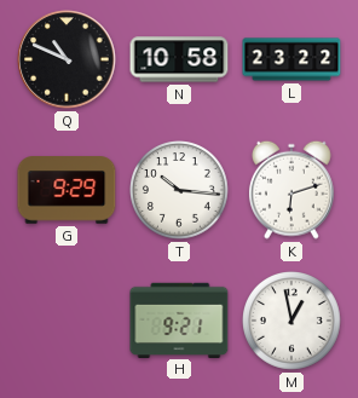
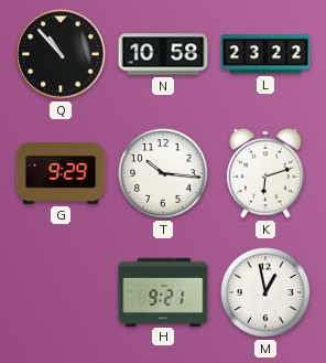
Q: 10:49 -> 10:53
